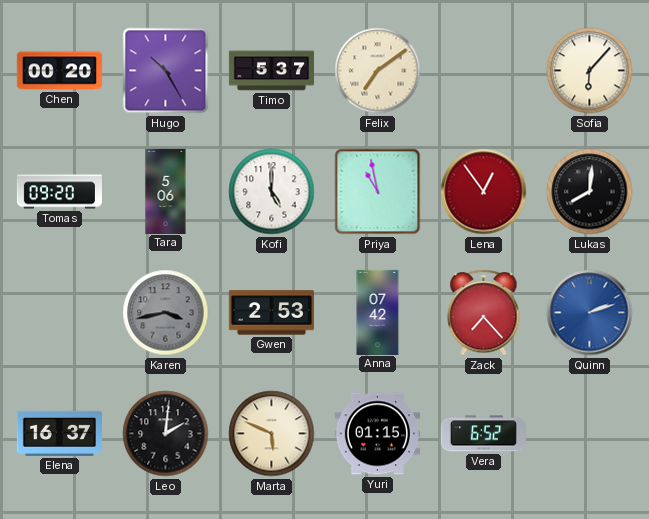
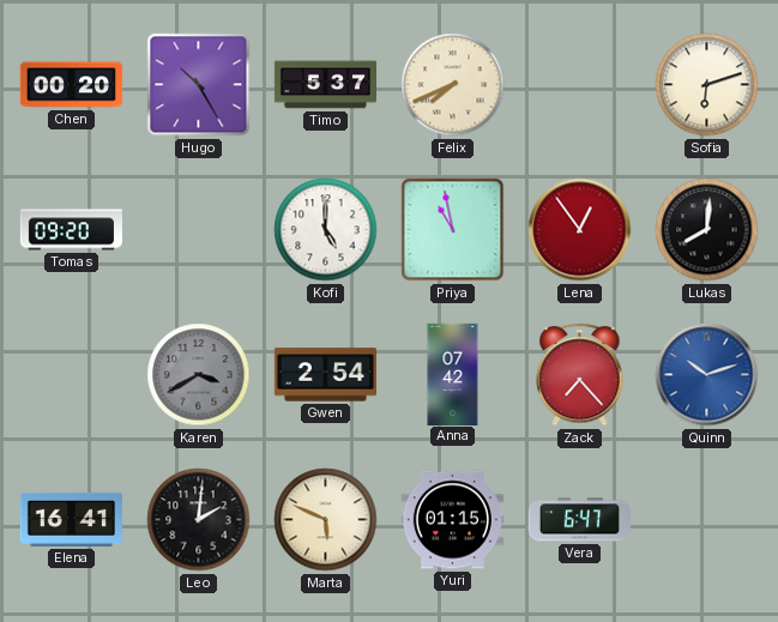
Felix: 7:09 -> 7:41
Sofia: 6:07 -> 6:12
Tara: 5:06 -> none
Karen: 3:43 -> 3:40
Gwen: 2:53 -> 2:54
Quinn: 2:12 -> 10:12
Elena: 16:37 -> 16:41
Vera: 6:52 -> 6:47
